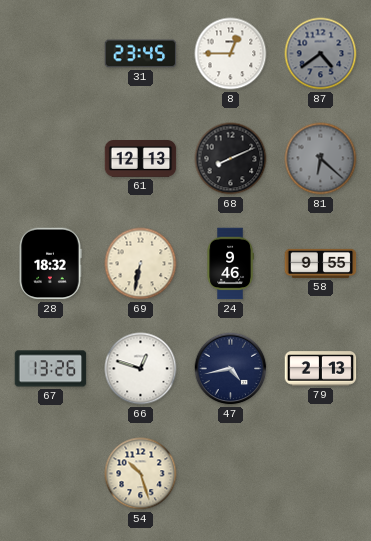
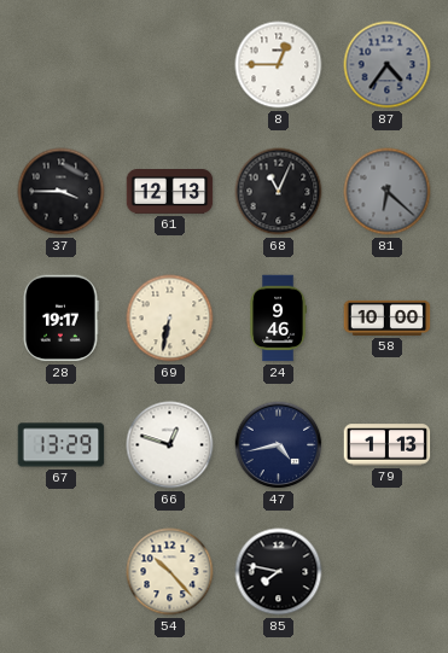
31: 23:45 -> none
87: 4:39 -> 4:36
37: none -> 3:45
68: 8:11 -> 11:04
28: 18:32 -> 19:17
58: 9:55 -> 10:00
67: 13:26 -> 13:29
79: 2:13 -> 1:13
54: 10:27 -> 10:23
85: none -> 7:47
